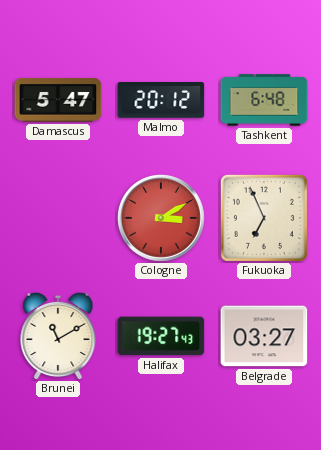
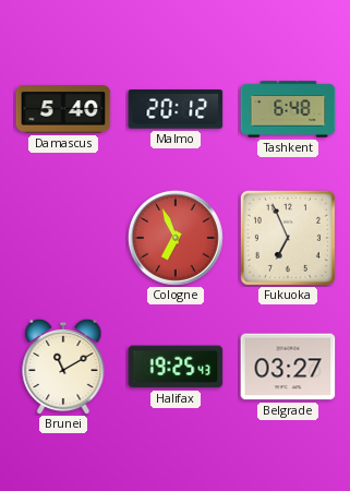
Damascus: 5:47 -> 5:40
Cologne: 3:10 -> 6:56
Halifax: 19:27 -> 19:25
